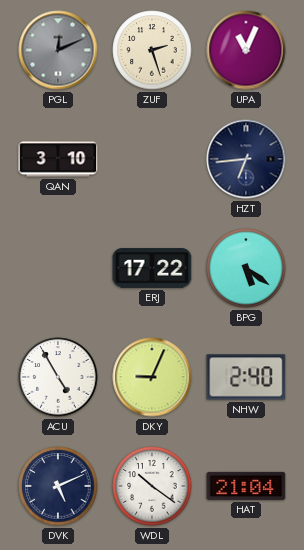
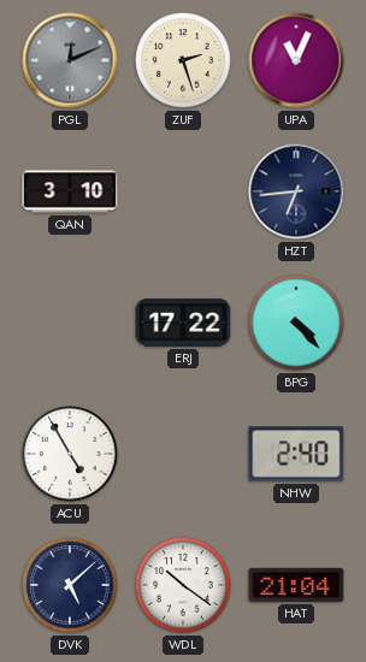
BPG: 5:21 -> 4:23
DKY: 9:04 -> none
DVK: 5:11 -> 5:08
